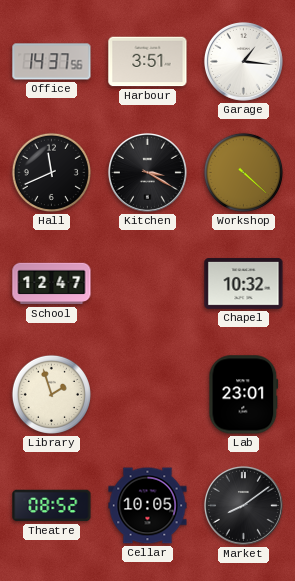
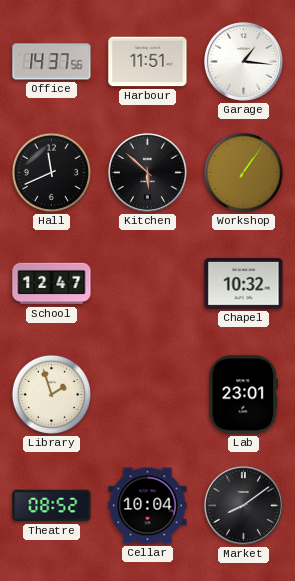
Harbour: 3:51 -> 11:51
Kitchen: 3:20 -> 5:52
Workshop: 4:22 -> 1:06
Cellar: 10:05 -> 10:04
